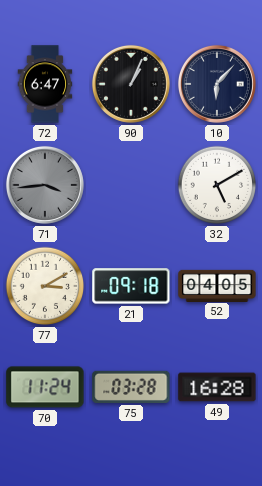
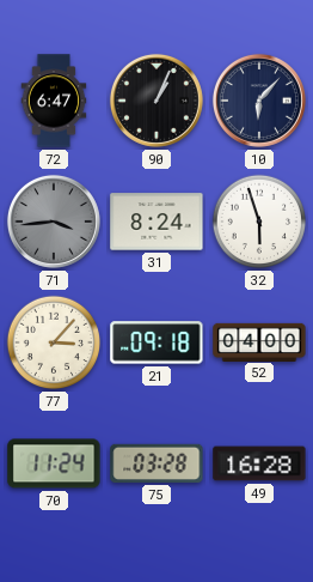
31: none -> 8:24
32: 5:10 -> 5:57
77: 3:10 -> 3:07
52: 04:05 -> 04:00
